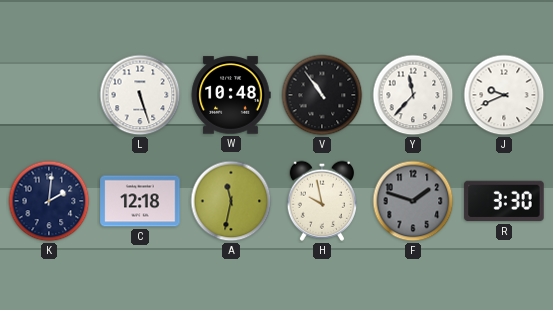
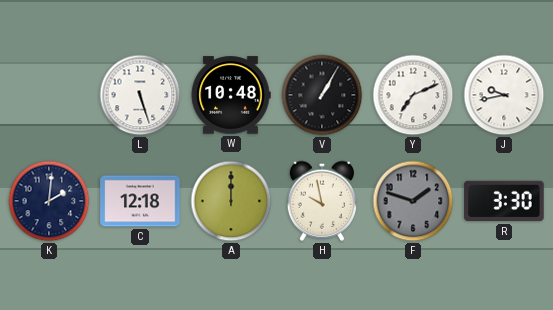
V: 10:54 -> 1:05
Y: 11:37 -> 7:11
J: 9:41 -> 9:43
A: 11:32 -> 12:00
